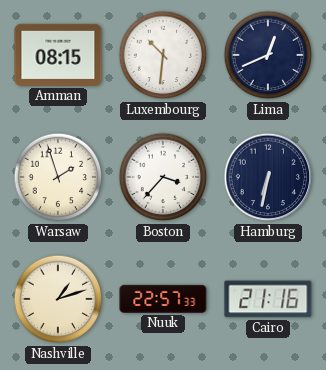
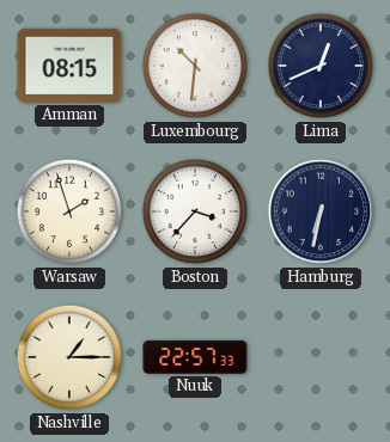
Nashville: 1:12 -> 1:15
Cairo: 21:16 -> none
